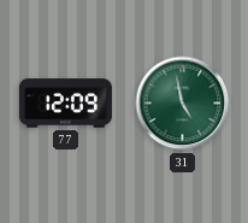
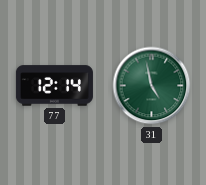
77: 12:09 -> 12:14
